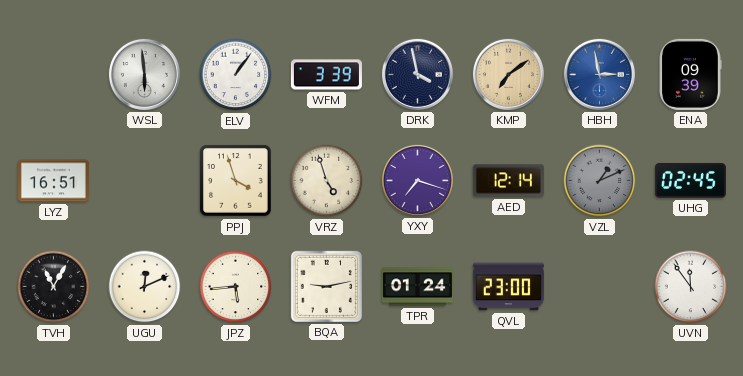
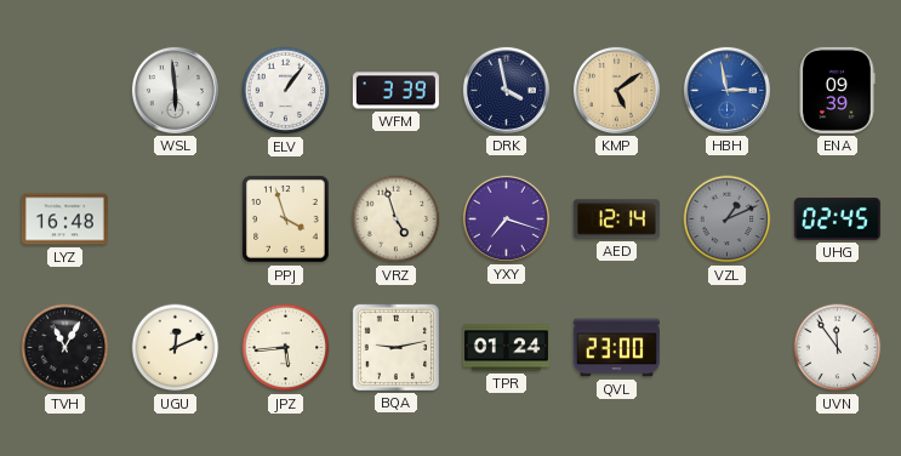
KMP: 7:09 -> 5:09
LYZ: 16:51 -> 16:48
